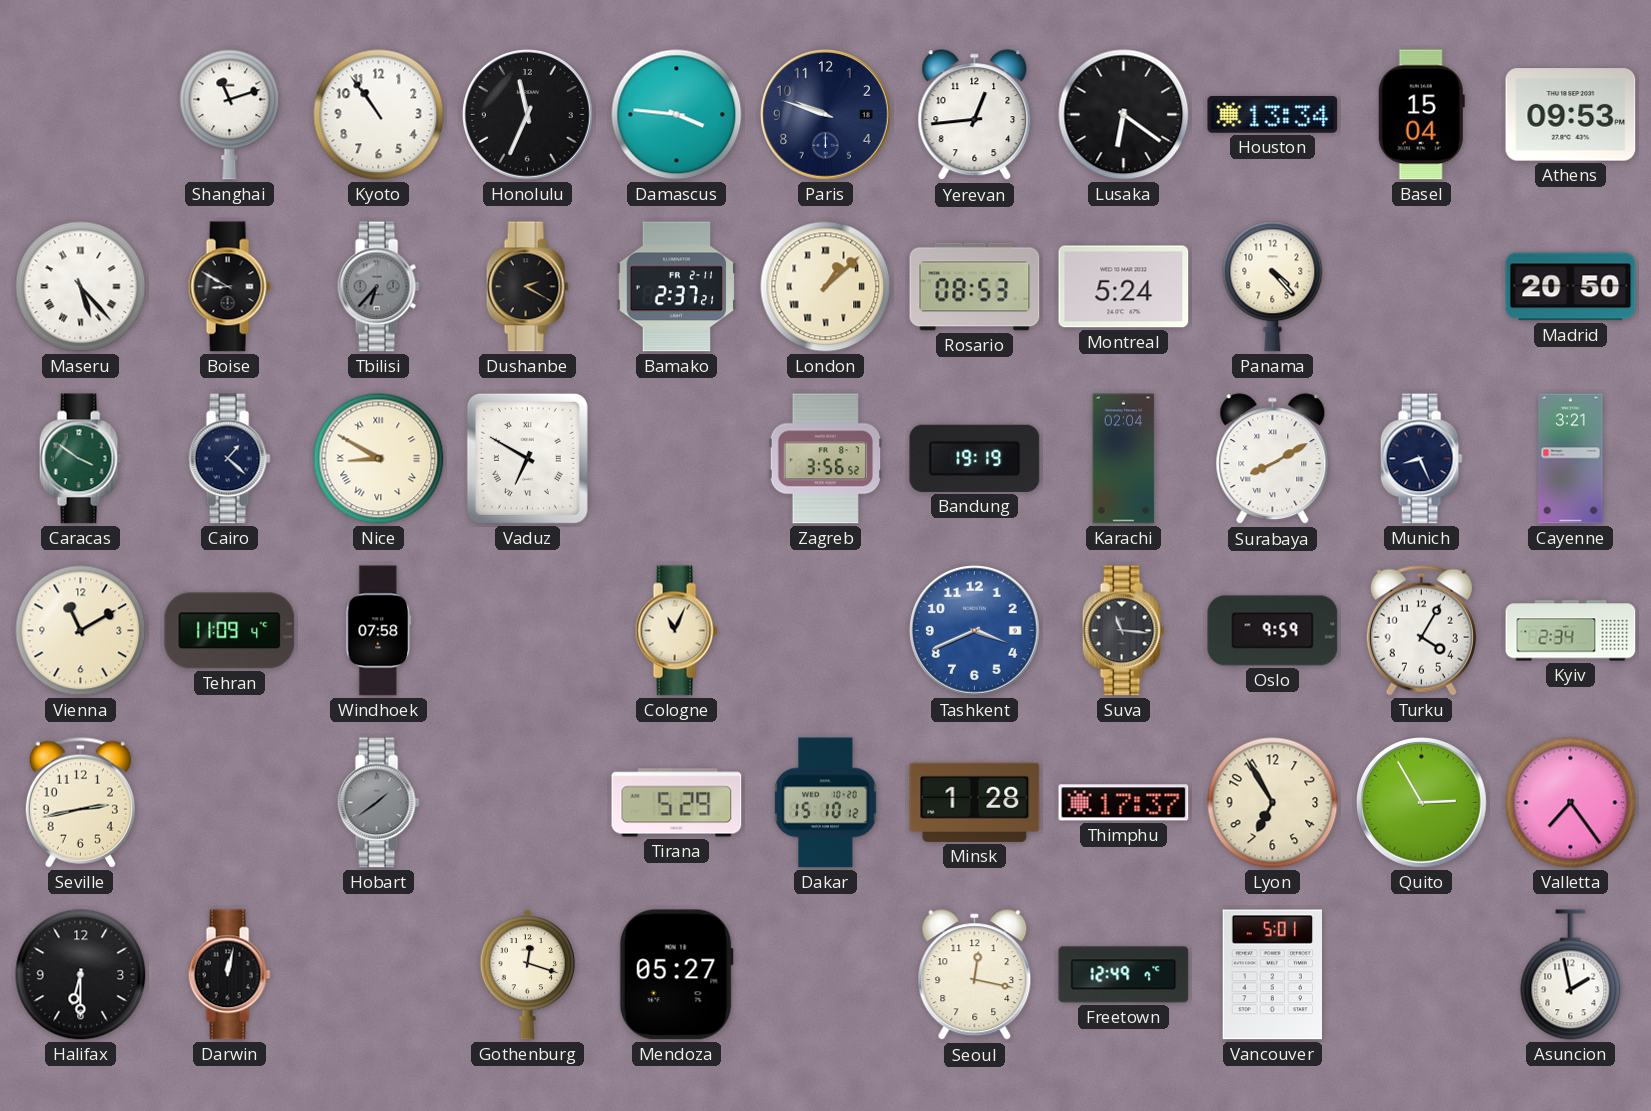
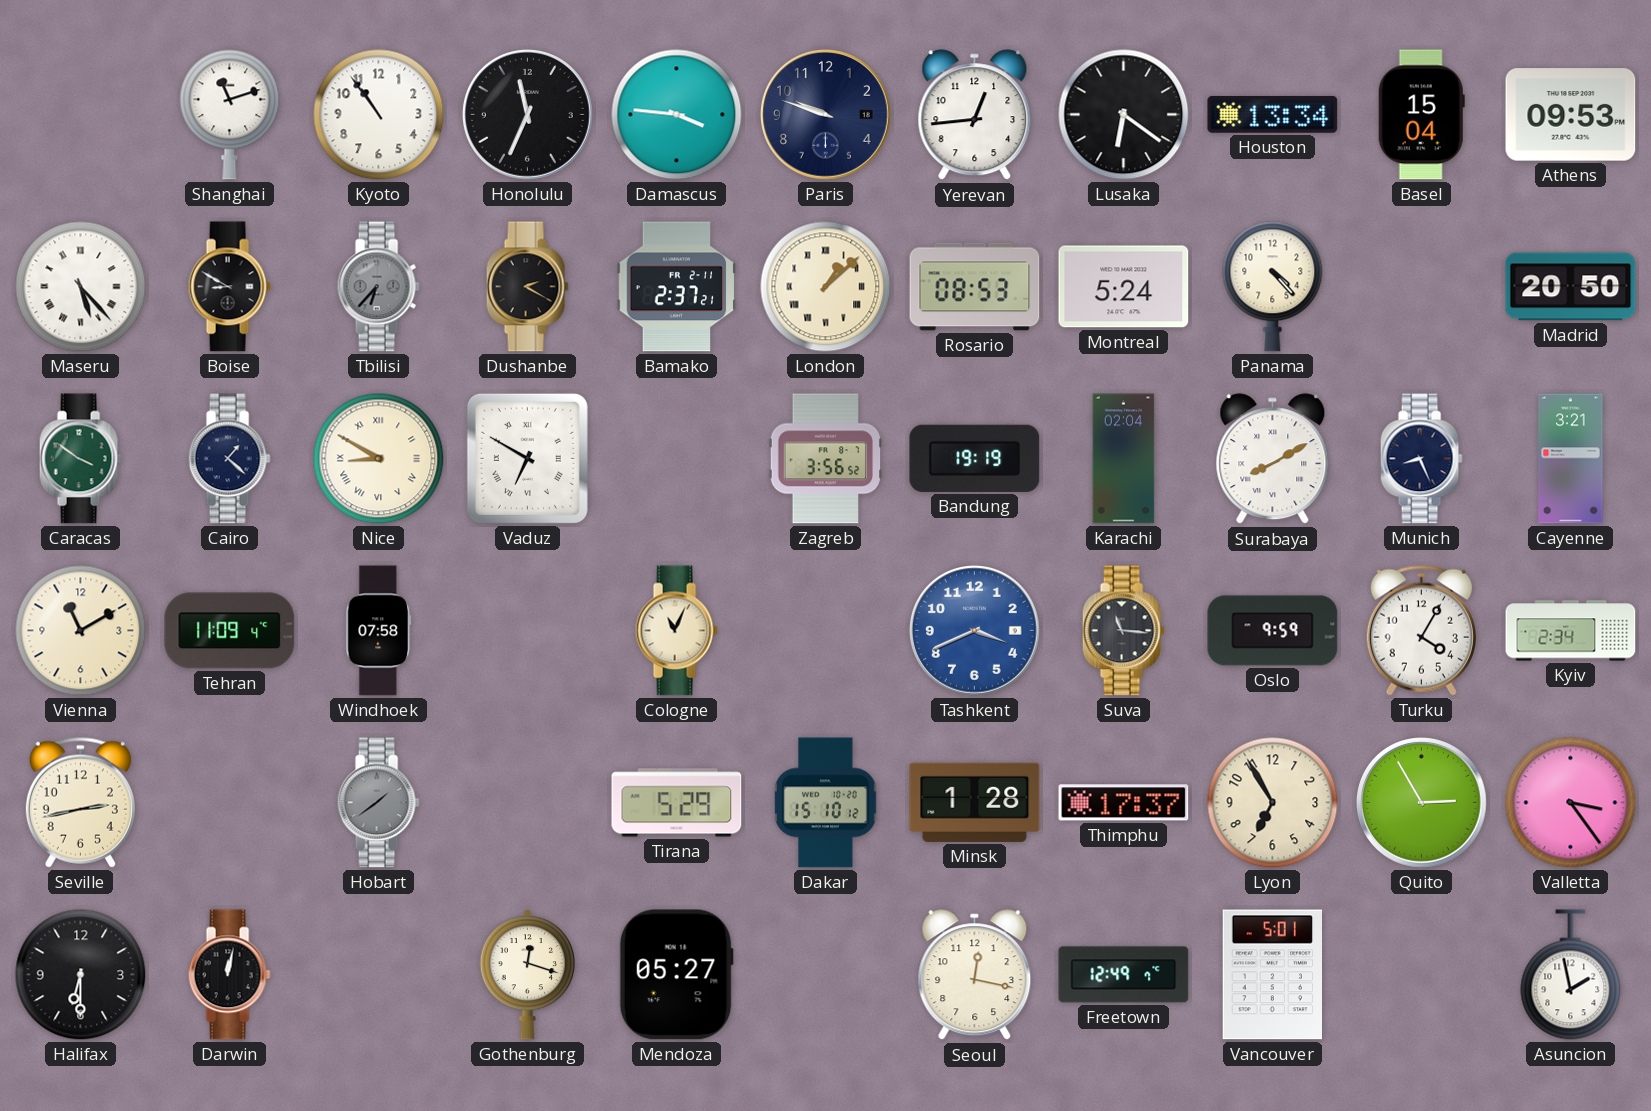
Valletta: 7:24 -> 3:24
